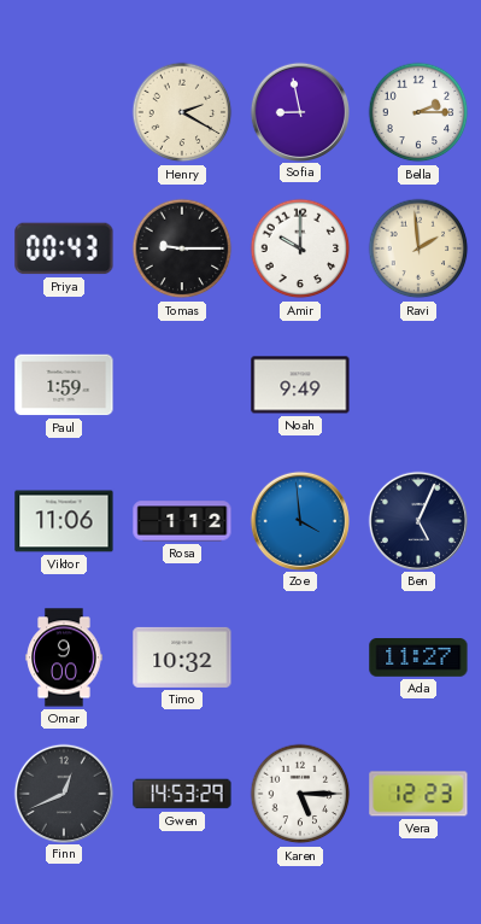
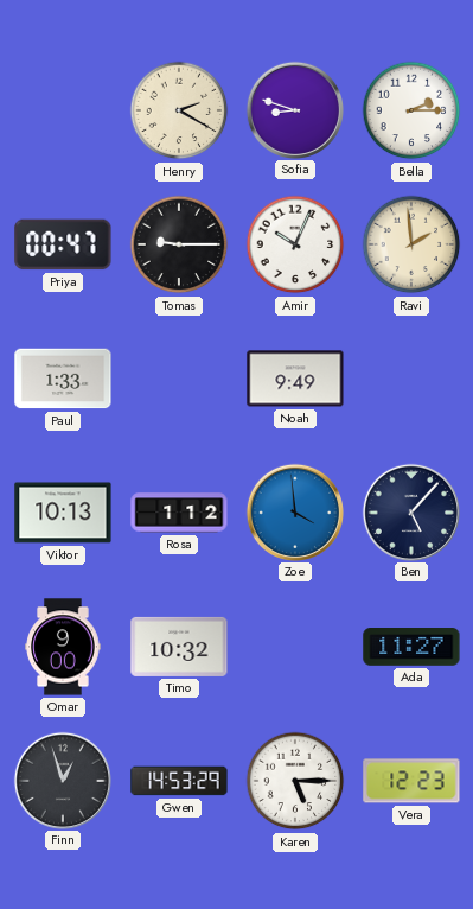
Sofia: 8:58 -> 8:48
Priya: 00:43 -> 00:47
Amir: 10:00 -> 10:04
Paul: 1:59 -> 1:33
Viktor: 11:06 -> 10:13
Ben: 5:04 -> 5:07
Finn: 12:41 -> 12:57
